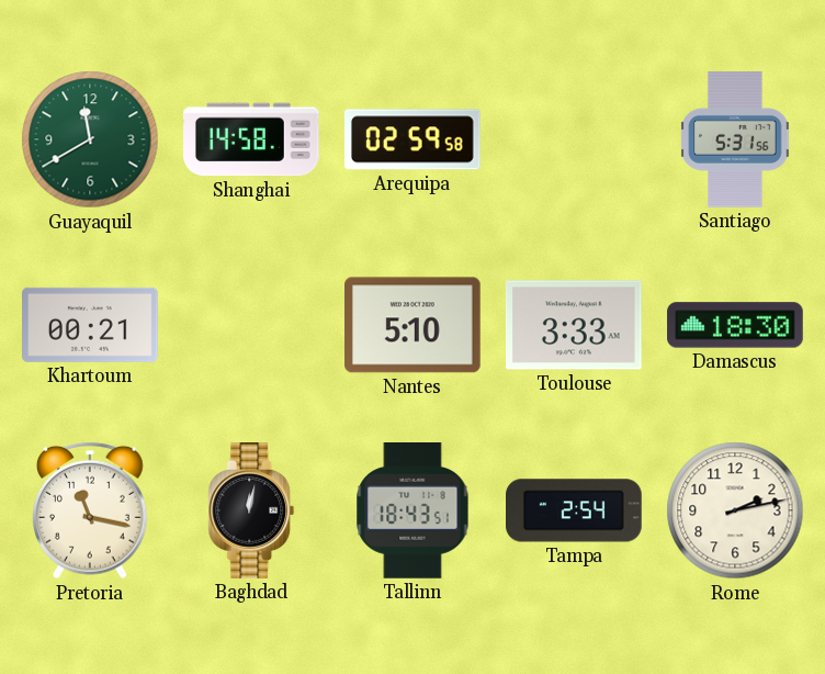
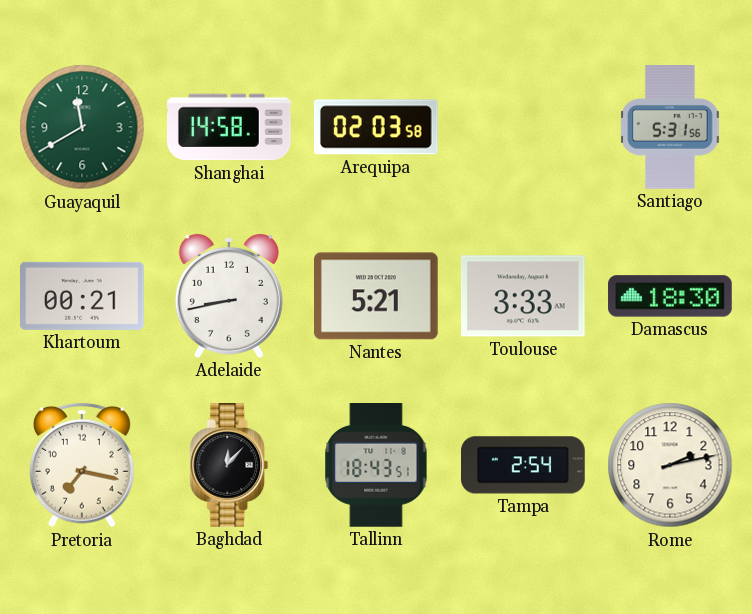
Arequipa: 02:59 -> 02:03
Adelaide: none -> 8:43
Nantes: 5:10 -> 5:21
Pretoria: 11:17 -> 7:17
Baghdad: 12:02 -> 12:07
